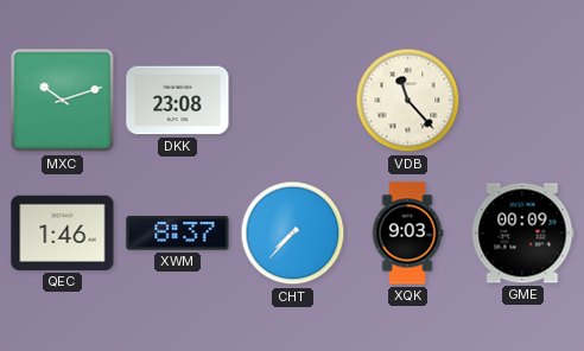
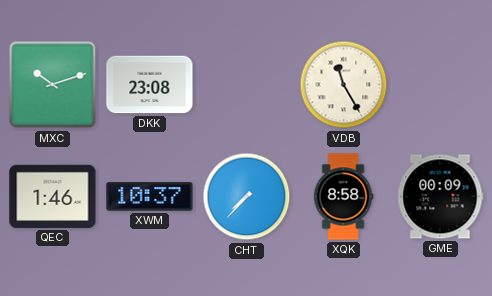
VDB: 11:23 -> 11:25
XWM: 8:37 -> 10:37
XQK: 9:03 -> 8:58
